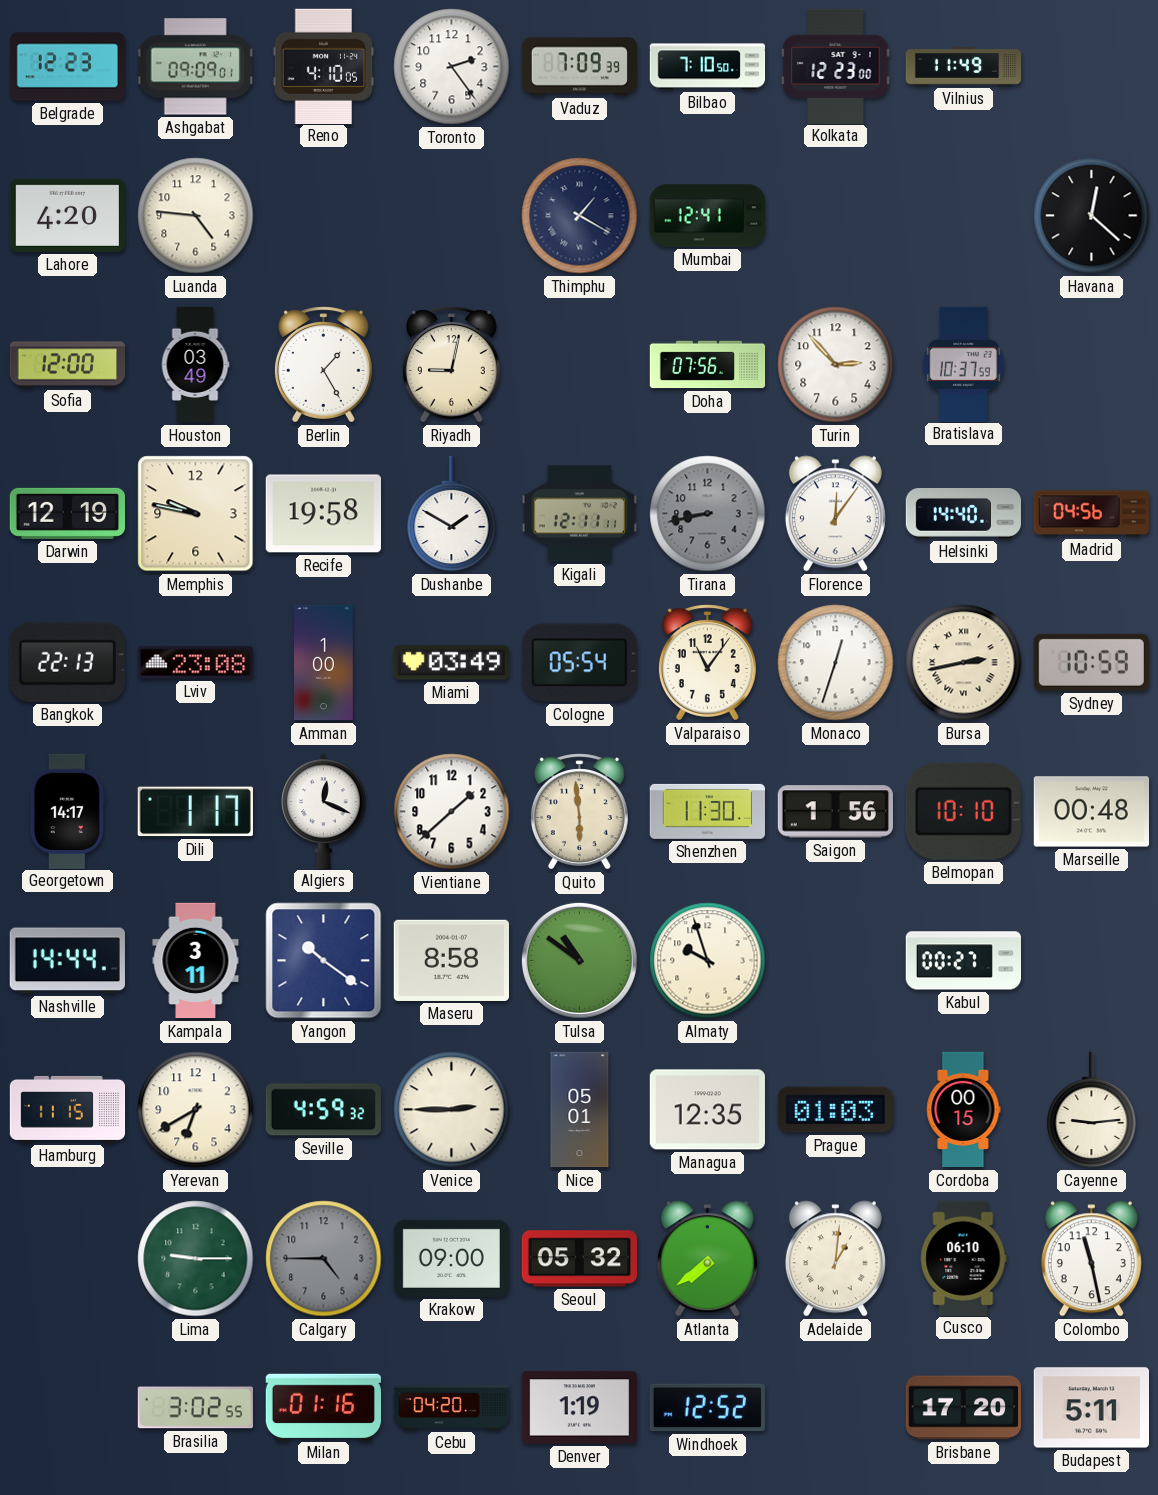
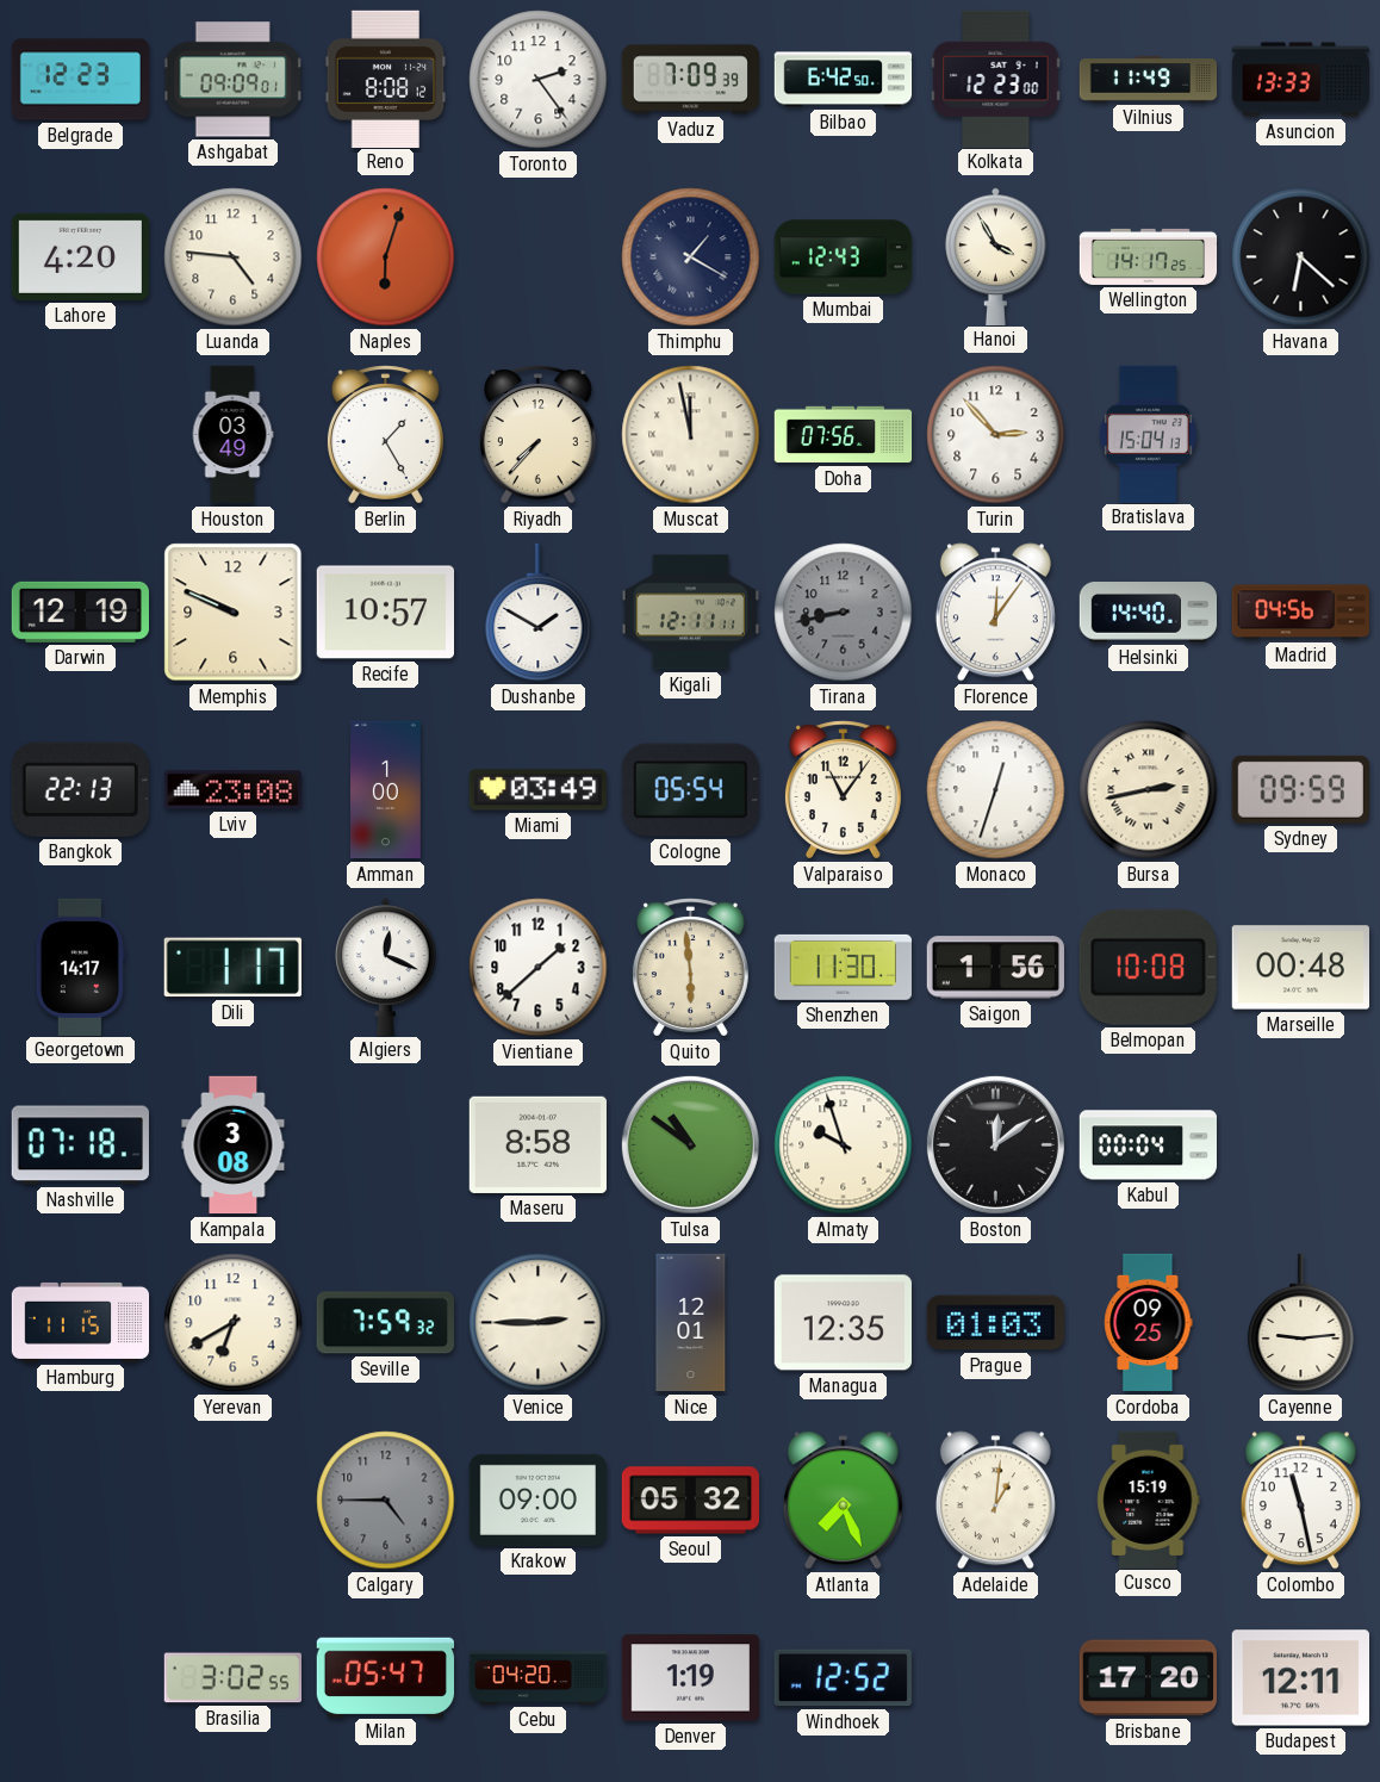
Reno: 4:10 -> 8:08
Bilbao: 7:10 -> 6:42
Asuncion: none -> 13:33
Naples: none -> 6:03
Mumbai: 12:41 -> 12:43
Hanoi: none -> 3:55
Wellington: none -> 14:17
Havana: 12:22 -> 6:22
Sofia: 12:00 -> none
Riyadh: 9:02 -> 7:37
Muscat: none -> 11:58
Bratislava: 10:37 -> 15:04
Memphis: 9:47 -> 9:49
Recife: 19:58 -> 10:57
Sydney: 10:59 -> 09:59
Belmopan: 10:10 -> 10:08
Nashville: 14:44 -> 07:18
Kampala: 3:11 -> 3:08
Yangon: 10:21 -> none
Boston: none -> 12:09
Kabul: 00:27 -> 00:04
Seville: 4:59 -> 7:59
Nice: 05:01 -> 12:01
Cordoba: 00:15 -> 09:25
Lima: 9:15 -> none
Atlanta: 7:39 -> 7:26
Cusco: 06:10 -> 15:19
Milan: 01:16 -> 05:47
Budapest: 5:11 -> 12:11
